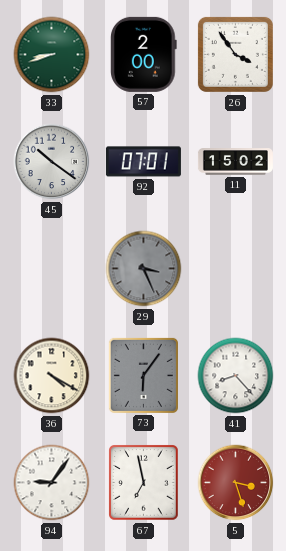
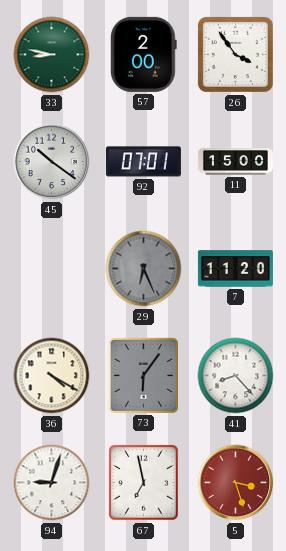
33: 8:42 -> 8:47
11: 15:02 -> 15:00
29: 3:26 -> 6:26
7: none -> 11:20
94: 9:06 -> 9:03
